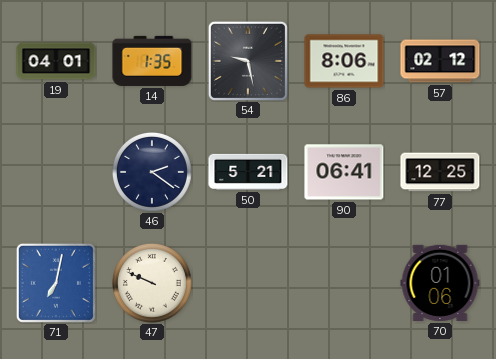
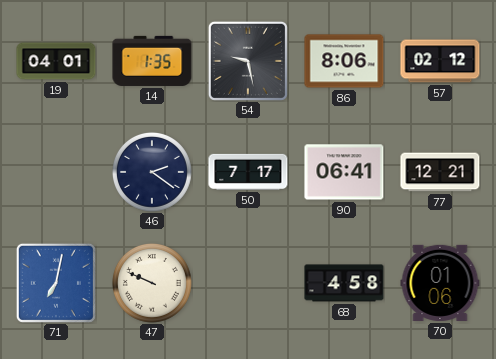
50: 5:21 -> 7:17
77: 12:25 -> 12:21
68: none -> 4:58
